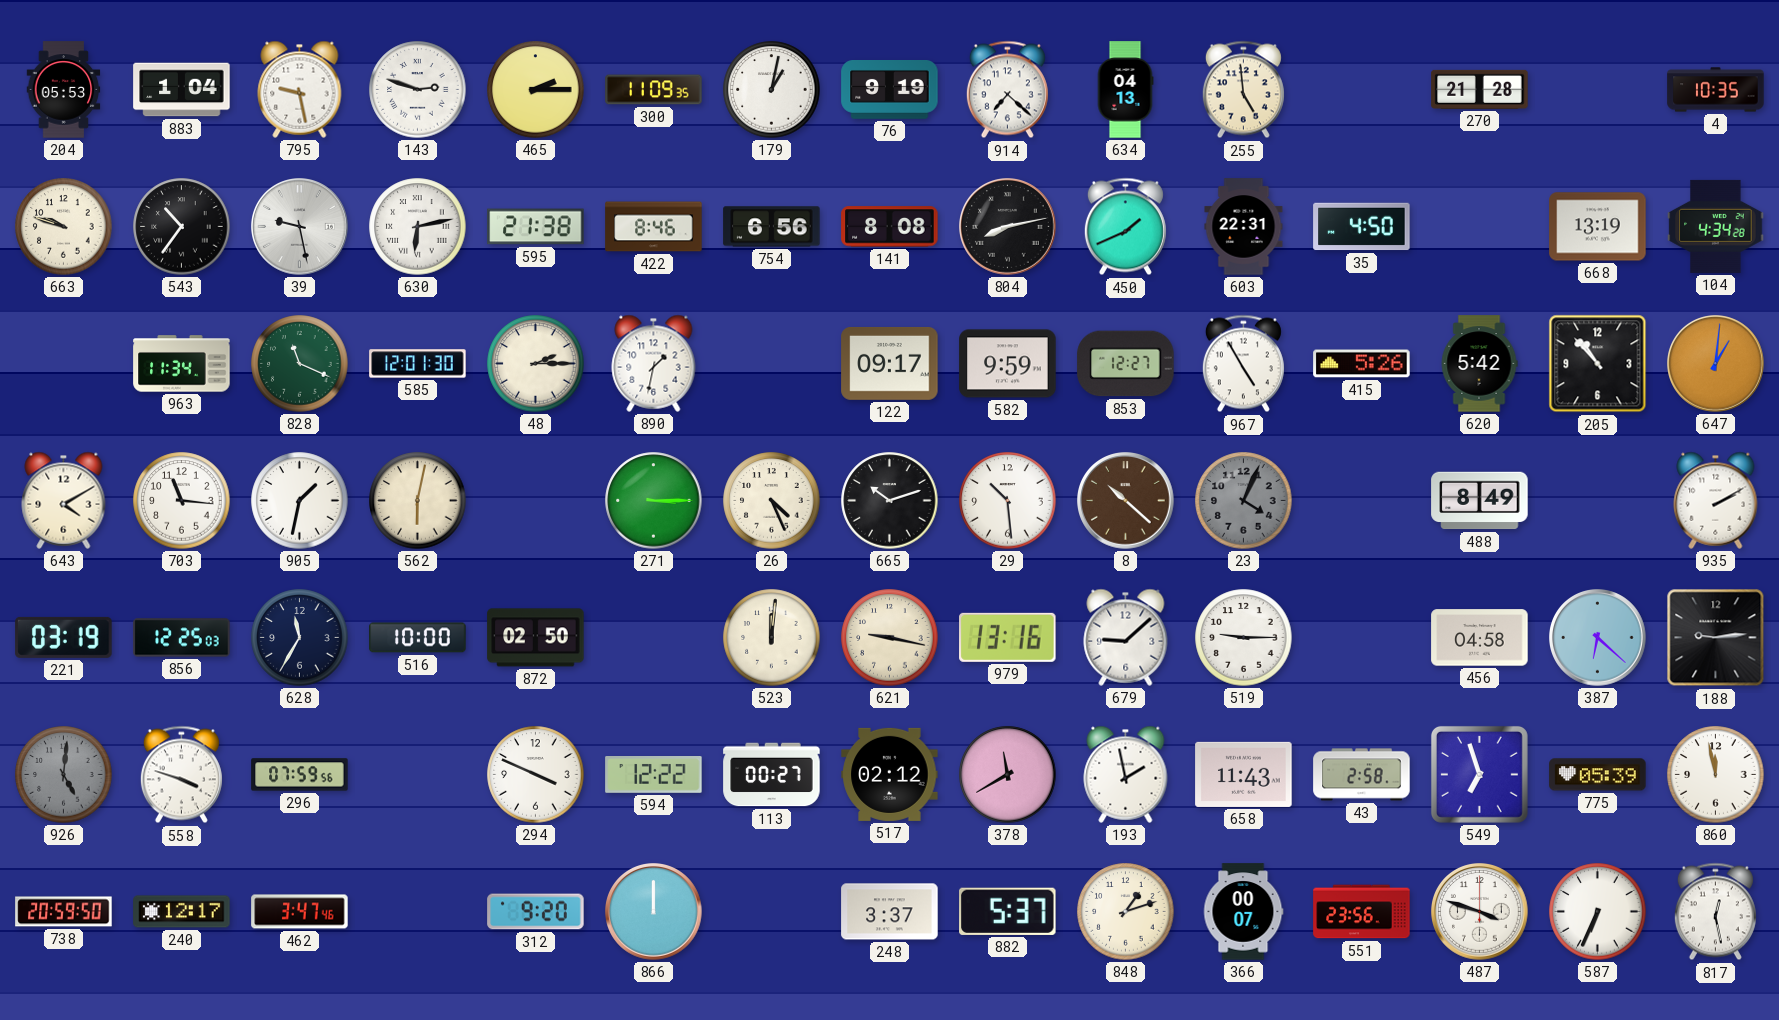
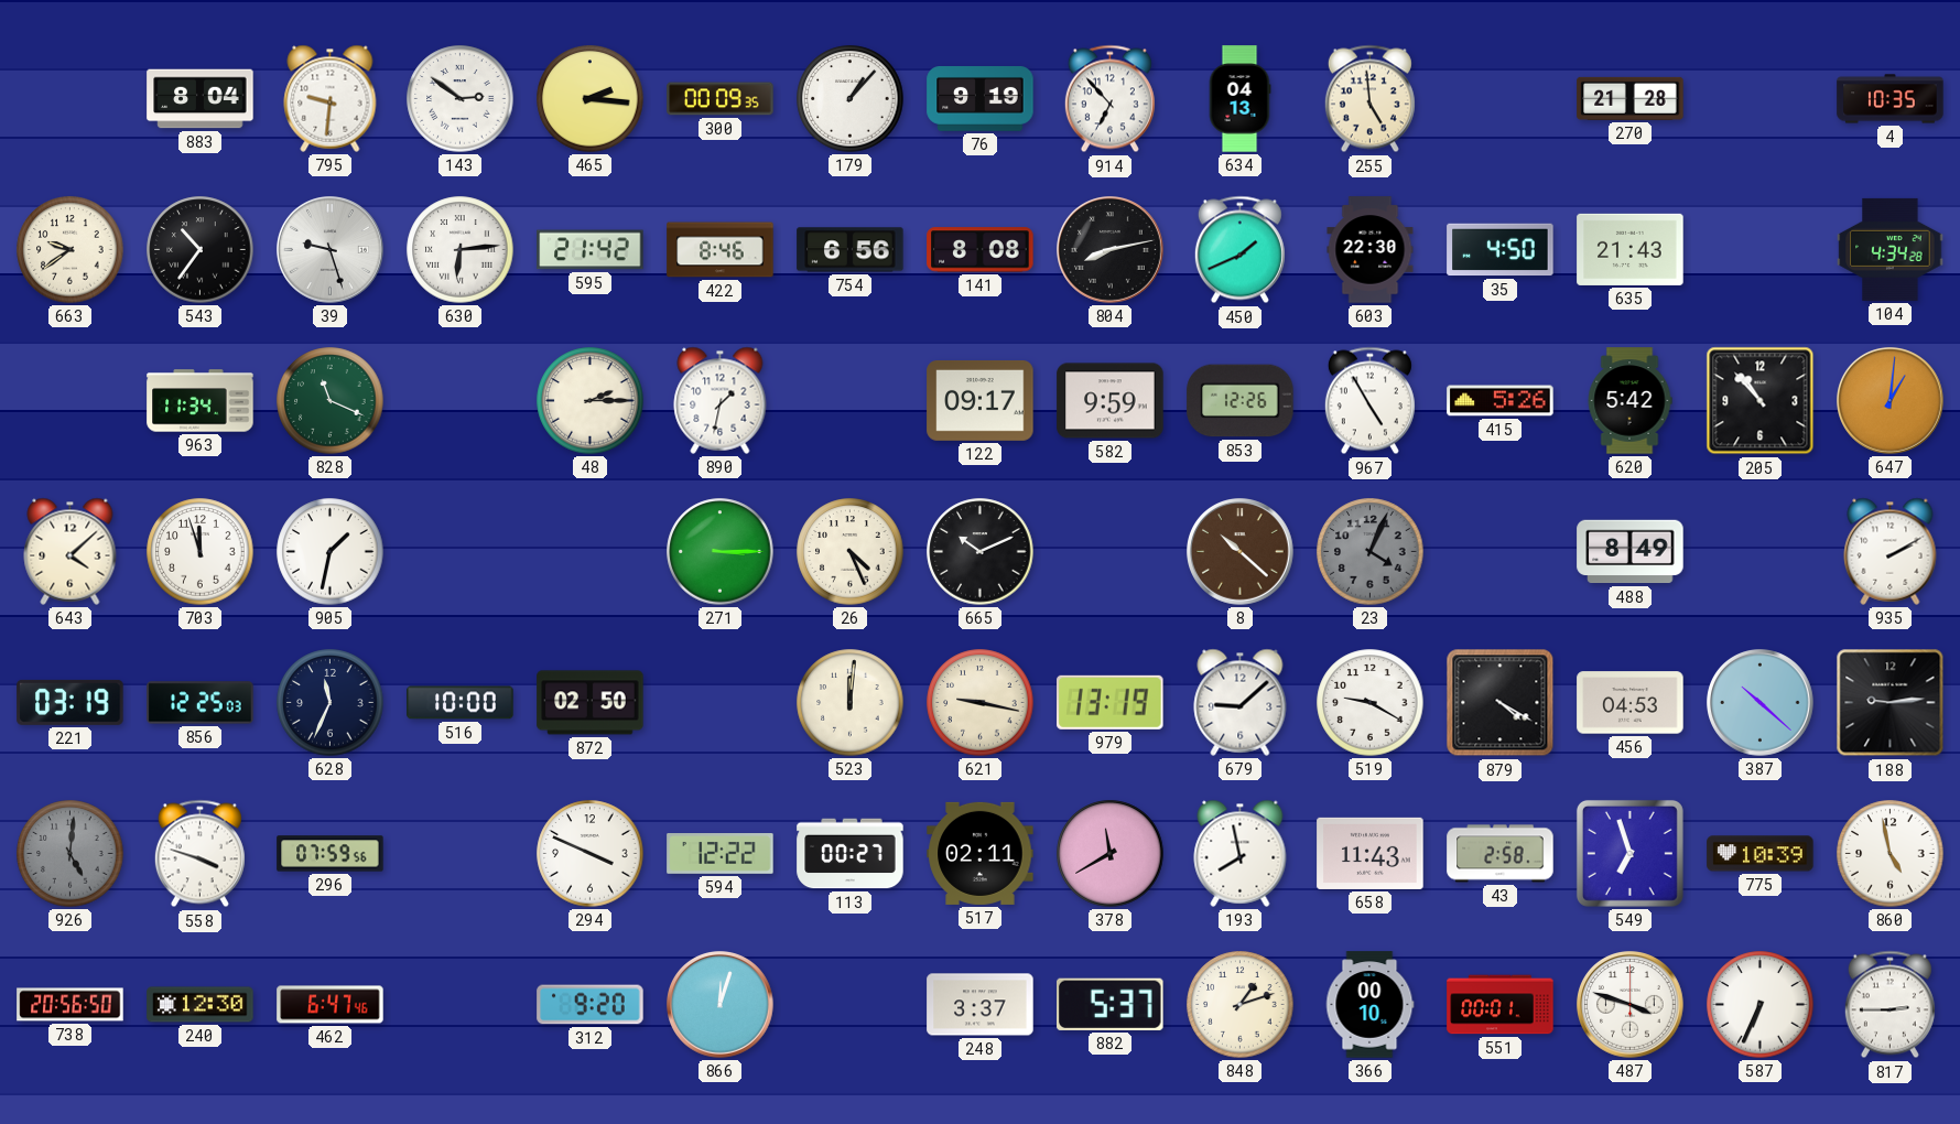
204: 05:53 -> none
883: 1:04 -> 8:04
795: 9:28 -> 9:31
143: 2:48 -> 2:51
465: 2:15 -> 2:16
300: 11:09 -> 00:09
179: 1:02 -> 1:07
914: 7:22 -> 6:53
663: 9:48 -> 9:39
39: 9:28 -> 9:27
630: 6:13 -> 6:14
595: 21:38 -> 21:42
603: 22:31 -> 22:30
635: none -> 21:43
668: 13:19 -> none
585: 12:01 -> none
853: 12:27 -> 12:26
643: 4:10 -> 4:08
703: 11:16 -> 11:57
562: 6:02 -> none
665: 10:12 -> 10:11
29: 10:29 -> none
628: 11:35 -> 11:34
979: 13:16 -> 13:19
519: 9:15 -> 9:20
879: none -> 4:20
456: 04:58 -> 04:53
387: 6:22 -> 10:22
517: 02:12 -> 02:11
193: 1:58 -> 7:58
775: 05:39 -> 10:39
860: 11:58 -> 4:58
738: 20:59 -> 20:56
240: 12:17 -> 12:30
462: 3:47 -> 6:47
866: 12:00 -> 12:03
366: 00:07 -> 00:10
551: 23:56 -> 00:01
817: 12:28 -> 2:45
